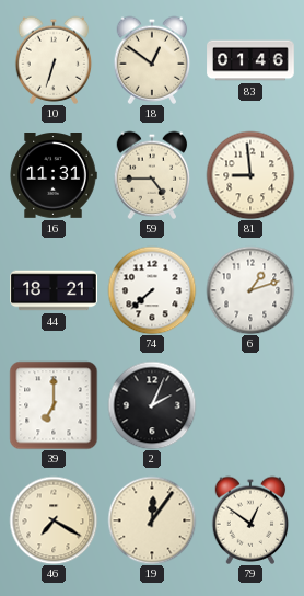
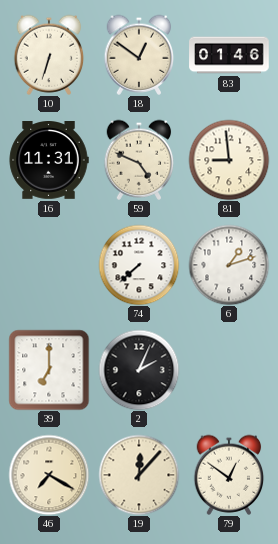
59: 4:45 -> 4:49
44: 18:21 -> none
19: 12:06 -> 12:07
